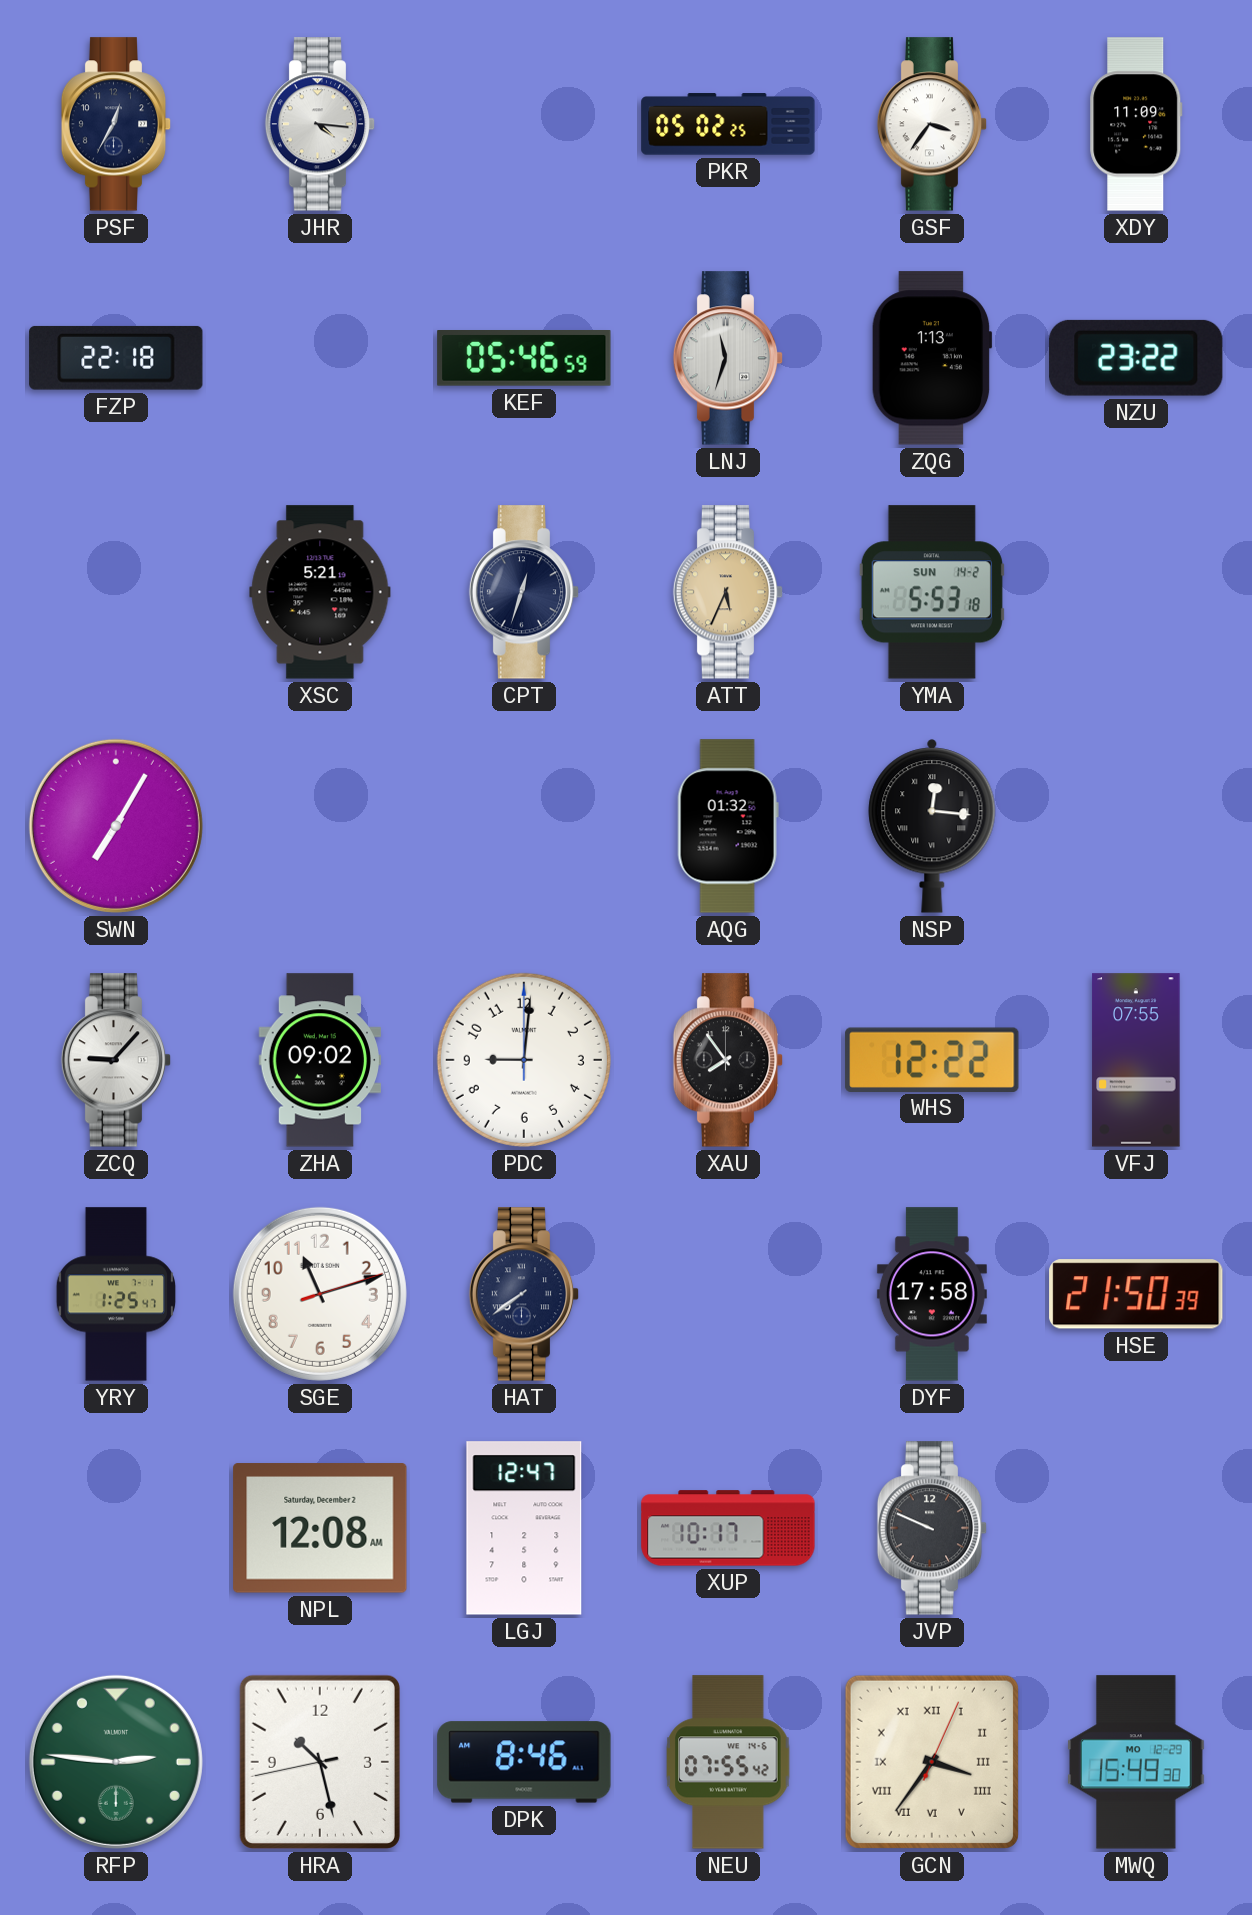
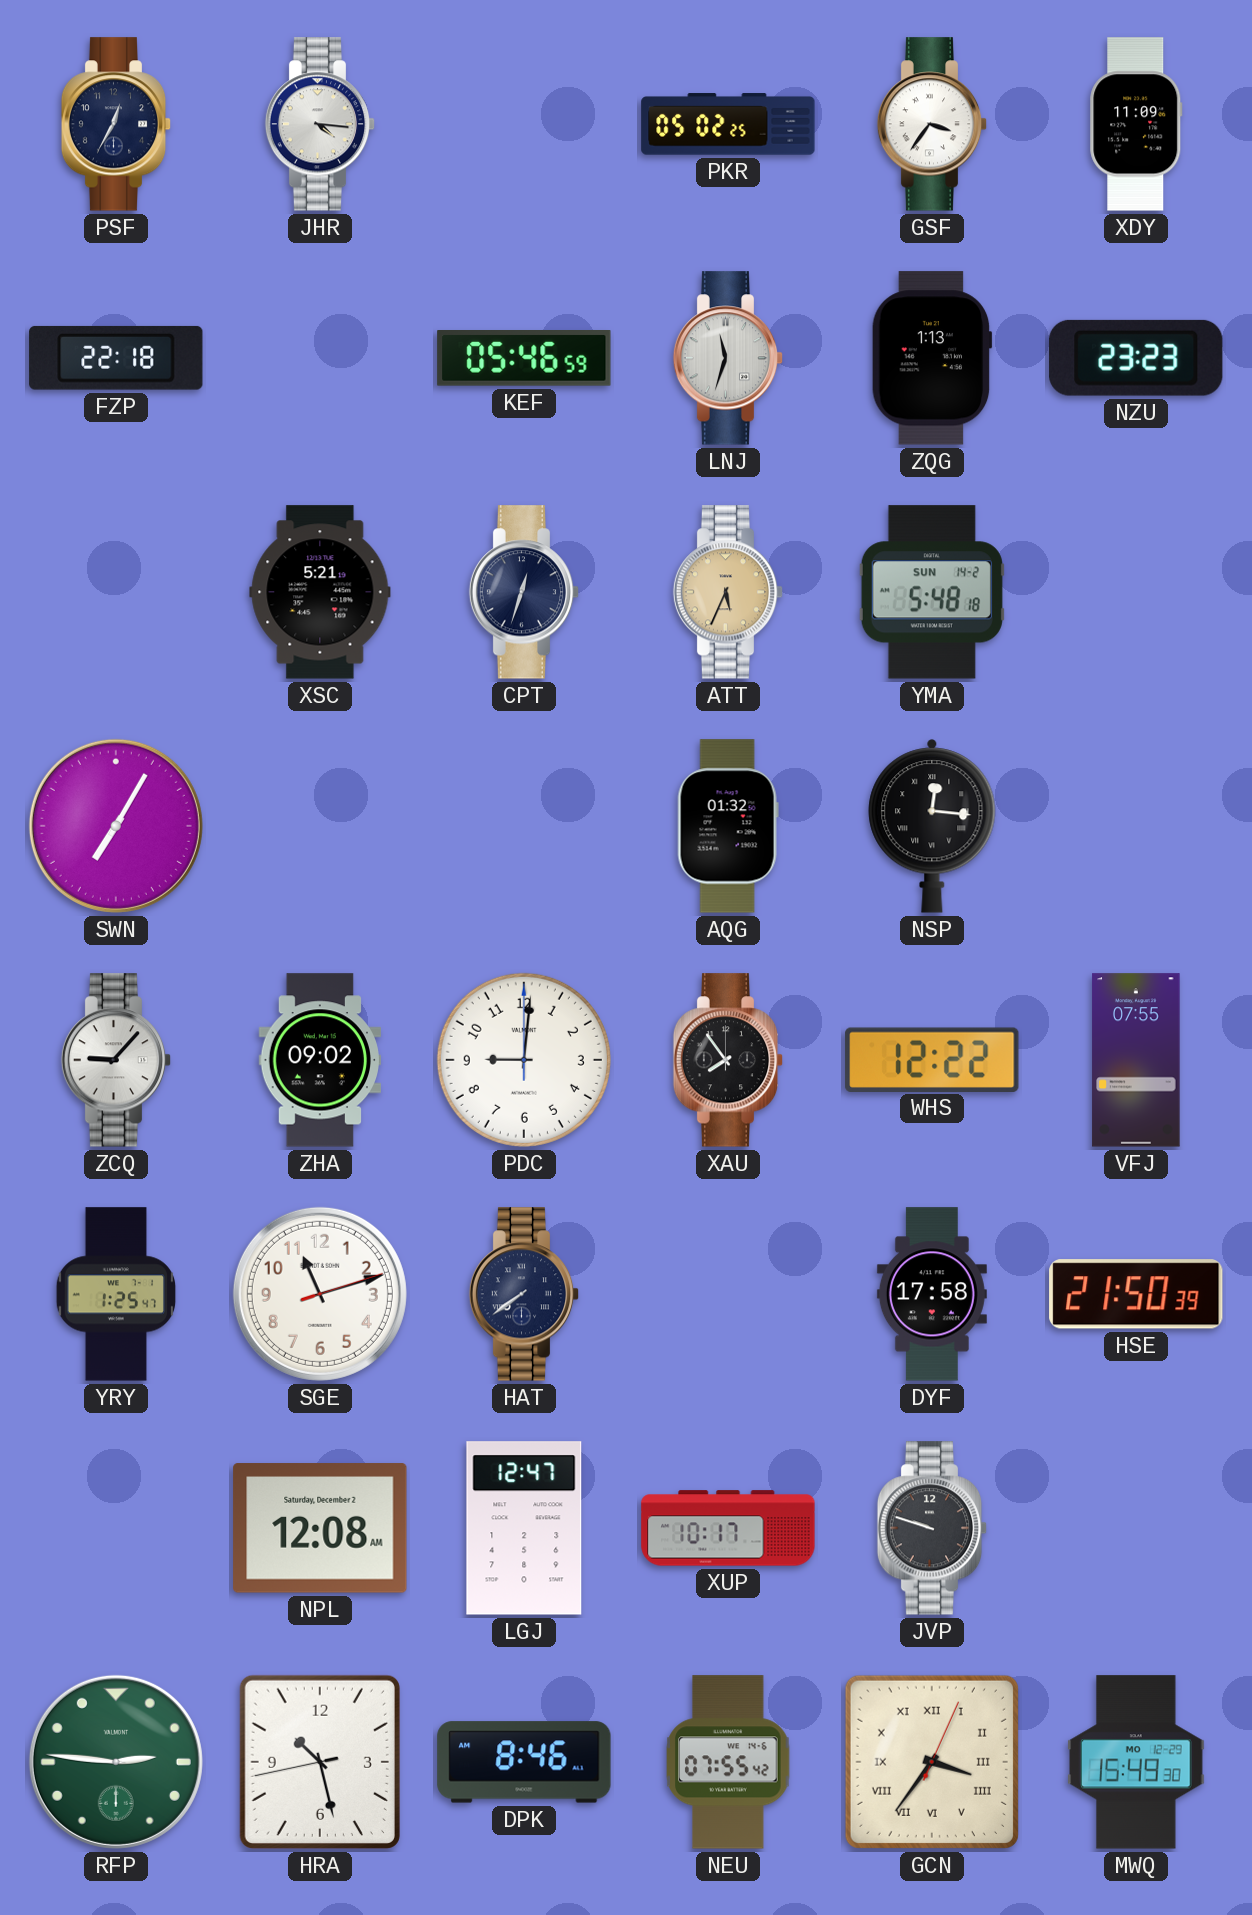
NZU: 23:22 -> 23:23
YMA: 5:53 -> 5:48
JVP: 9:49 -> 9:48
